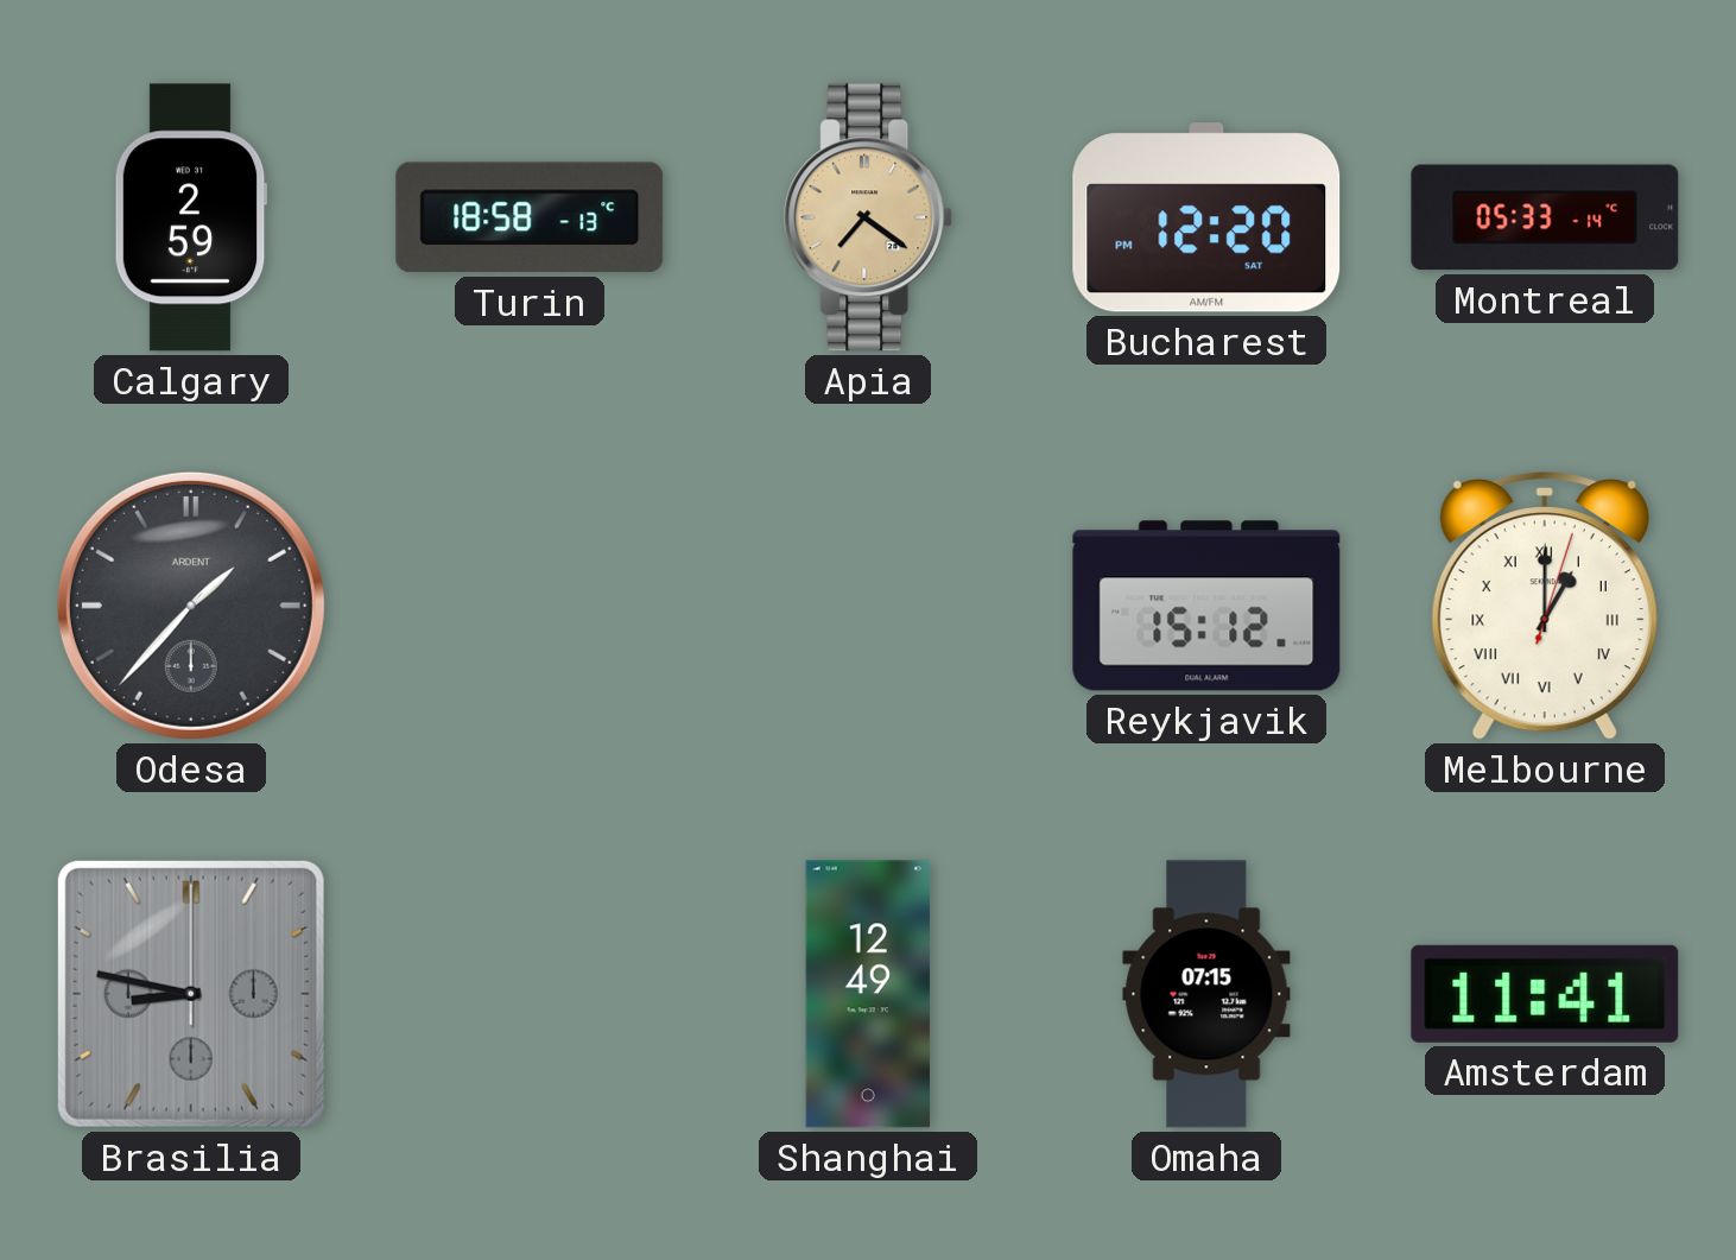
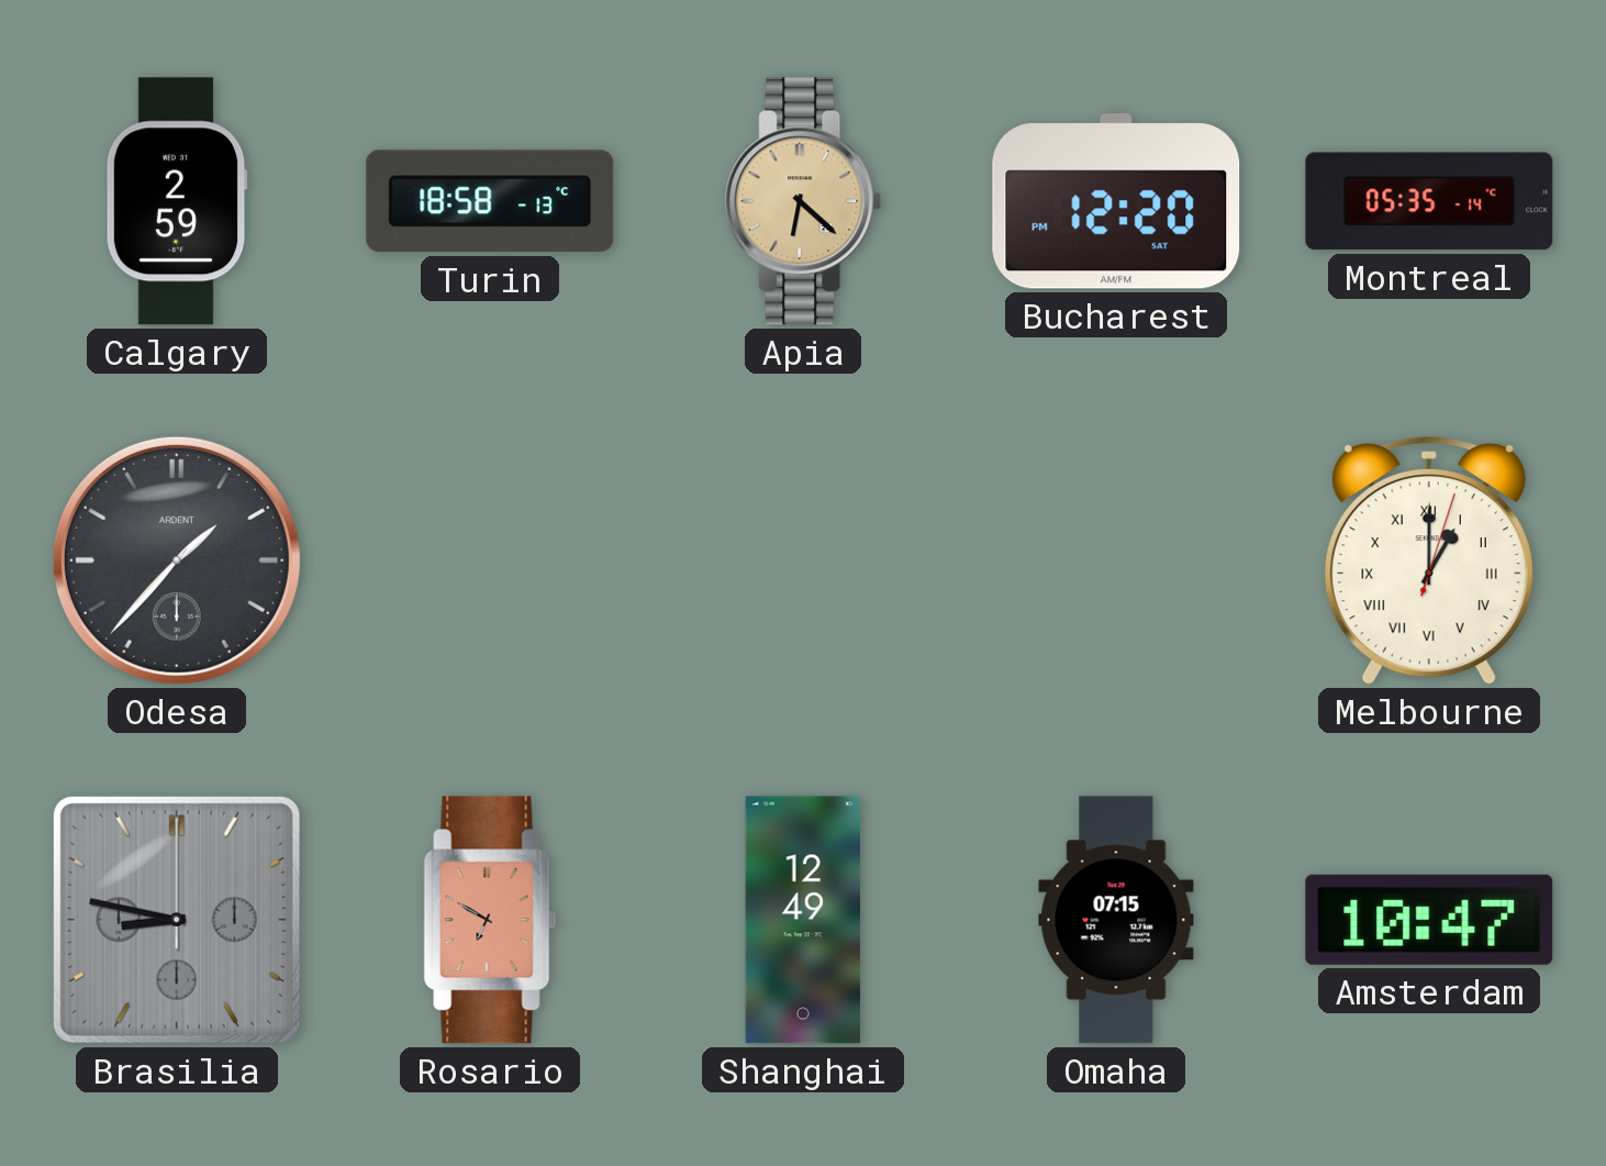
Apia: 7:21 -> 6:22
Montreal: 05:33 -> 05:35
Reykjavik: 15:12 -> none
Rosario: none -> 6:50
Amsterdam: 11:41 -> 10:47
